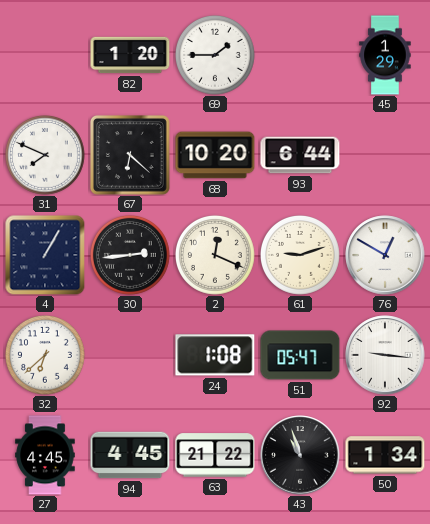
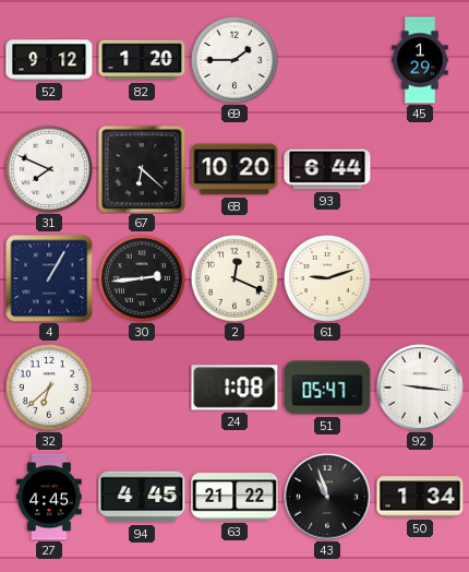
52: none -> 9:12
76: 12:50 -> none
